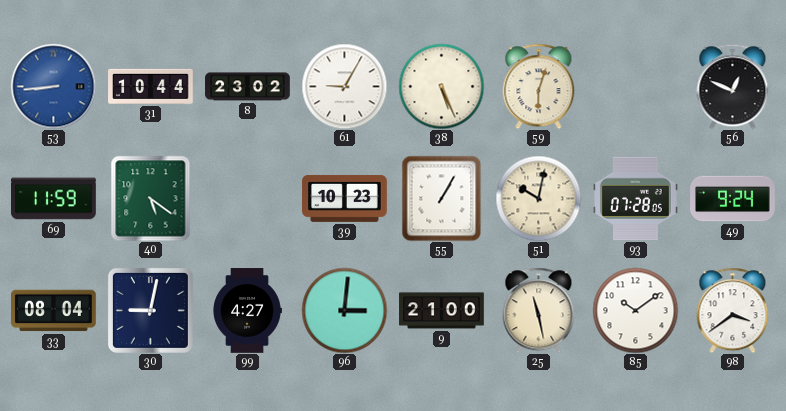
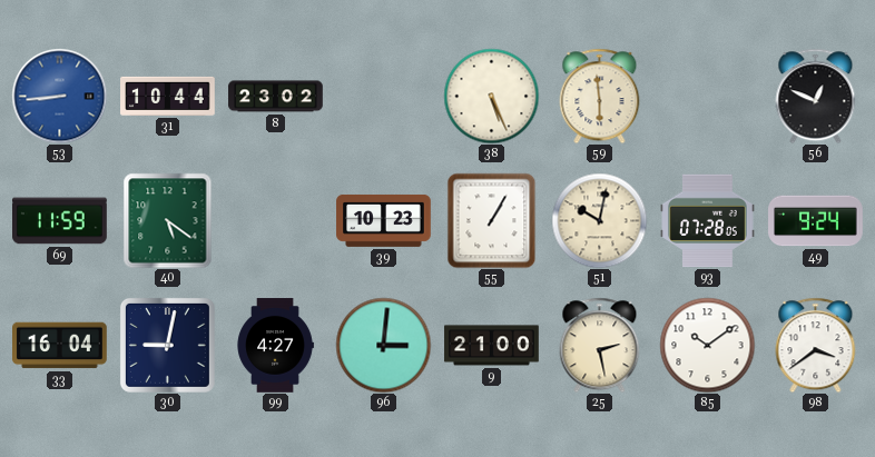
61: 9:05 -> none
59: 6:03 -> 5:59
33: 08:04 -> 16:04
25: 11:28 -> 2:28
